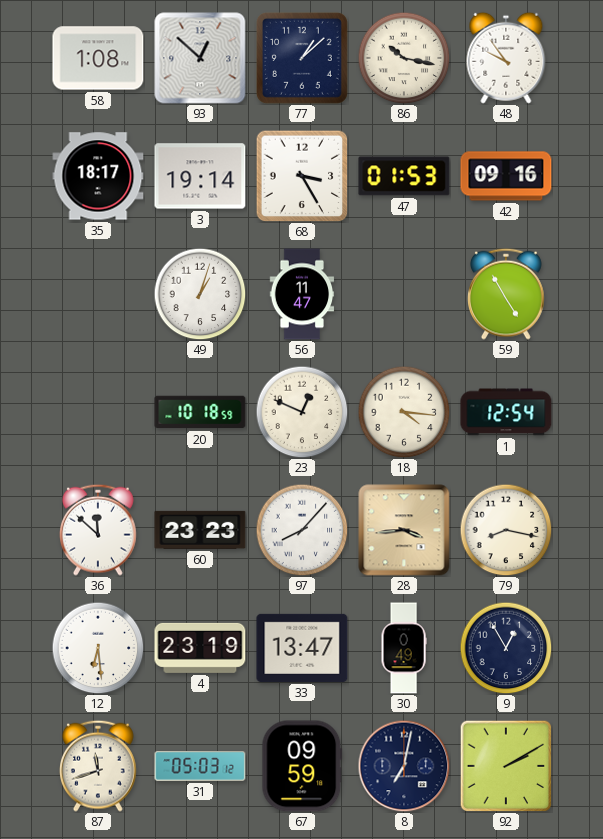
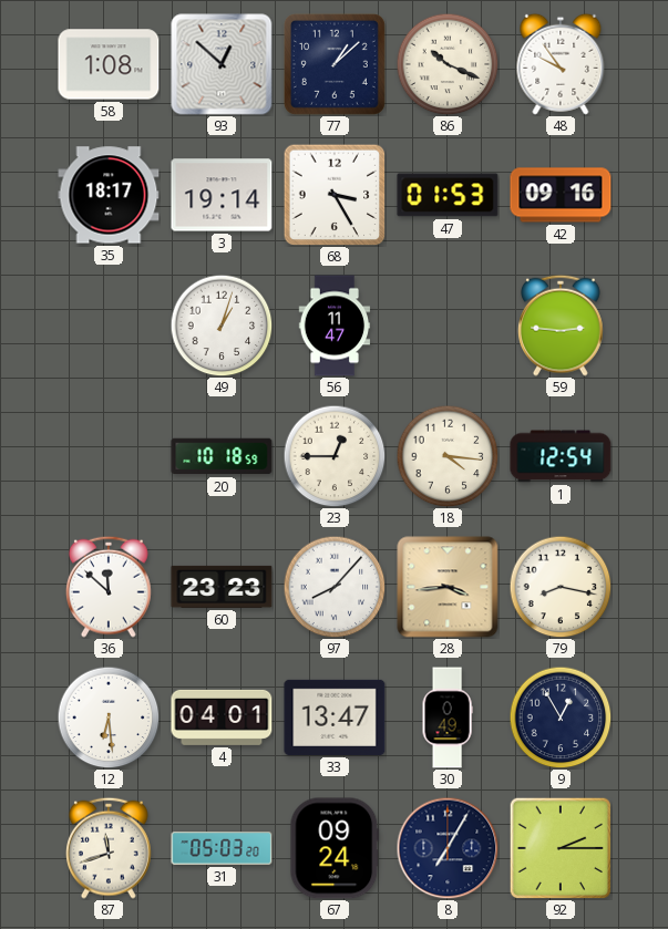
86: 10:17 -> 10:19
59: 4:55 -> 2:46
23: 12:49 -> 12:45
4: 23:19 -> 04:01
31: 05:03:12 -> 05:03:20
67: 09:59 -> 09:24
8: 7:02 -> 7:05
92: 2:10 -> 2:15
